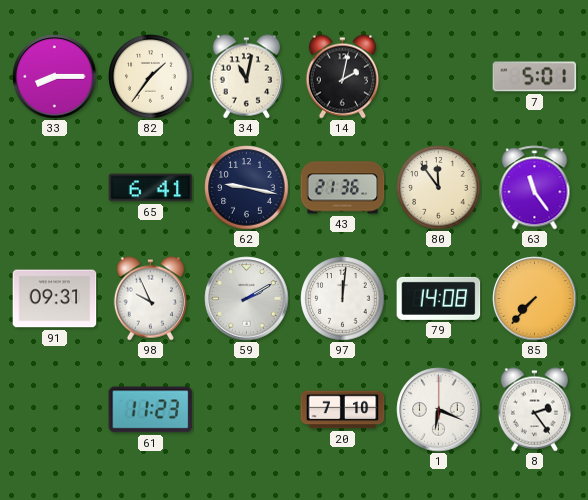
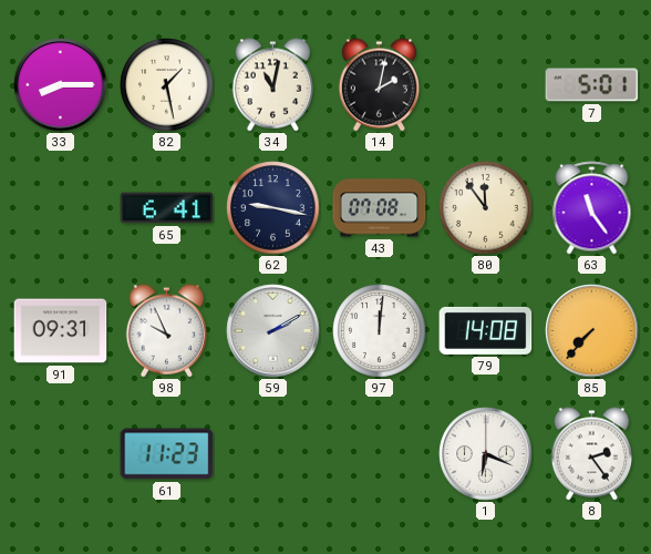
82: 1:36 -> 1:28
43: 21:36 -> 07:08
20: 7:10 -> none
